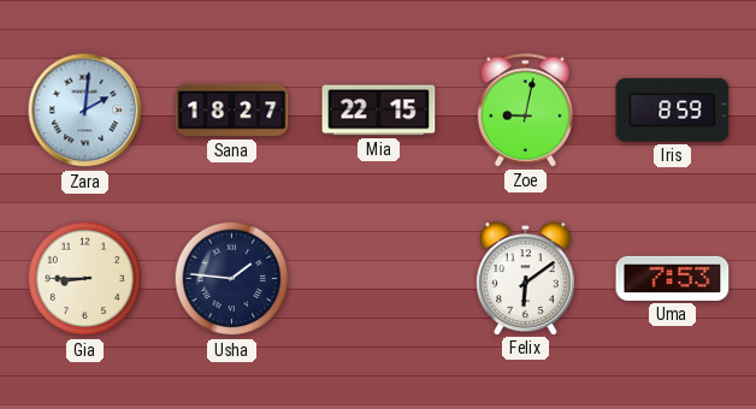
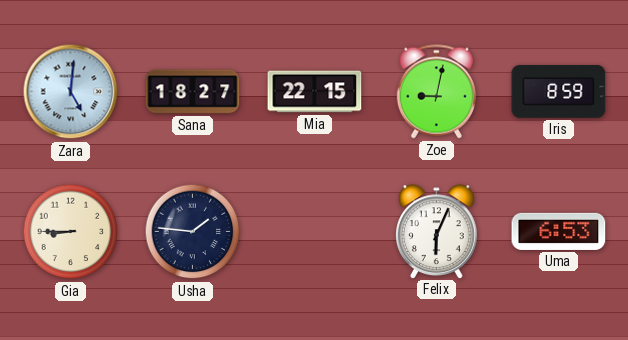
Zara: 2:01 -> 5:01
Felix: 6:09 -> 6:04
Uma: 7:53 -> 6:53
